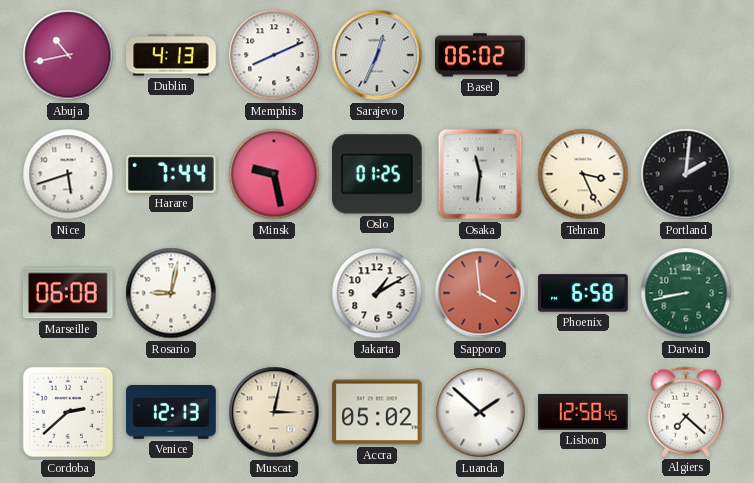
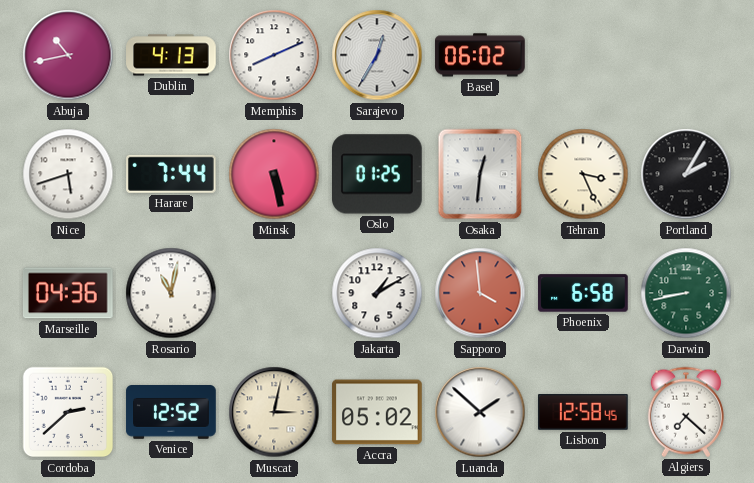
Sarajevo: 12:34 -> 12:35
Minsk: 9:28 -> 5:28
Osaka: 11:31 -> 12:31
Portland: 2:01 -> 2:05
Marseille: 06:08 -> 04:36
Rosario: 9:02 -> 11:02
Venice: 12:13 -> 12:52
